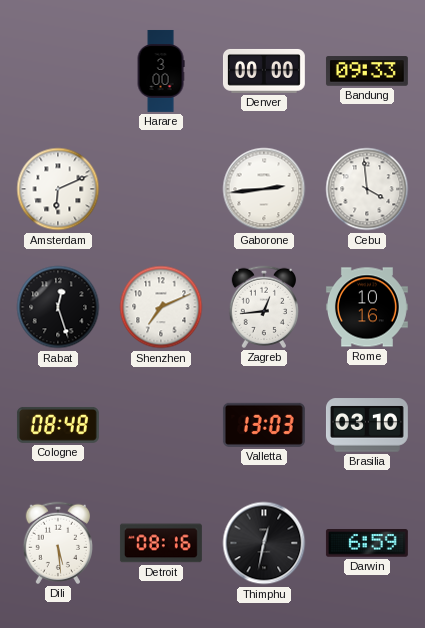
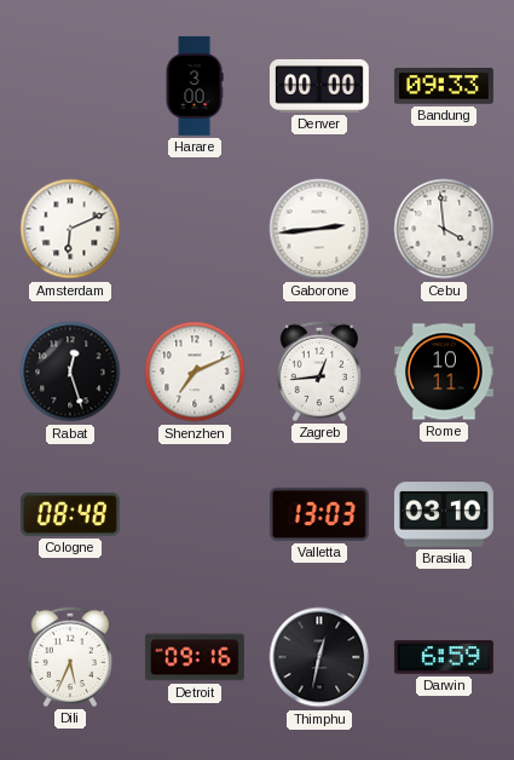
Rome: 10:16 -> 10:11
Dili: 5:29 -> 5:34
Detroit: 08:16 -> 09:16
